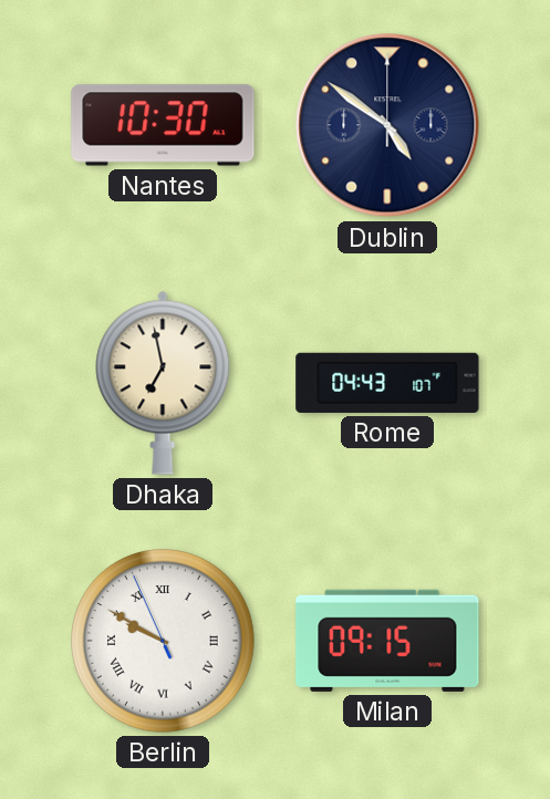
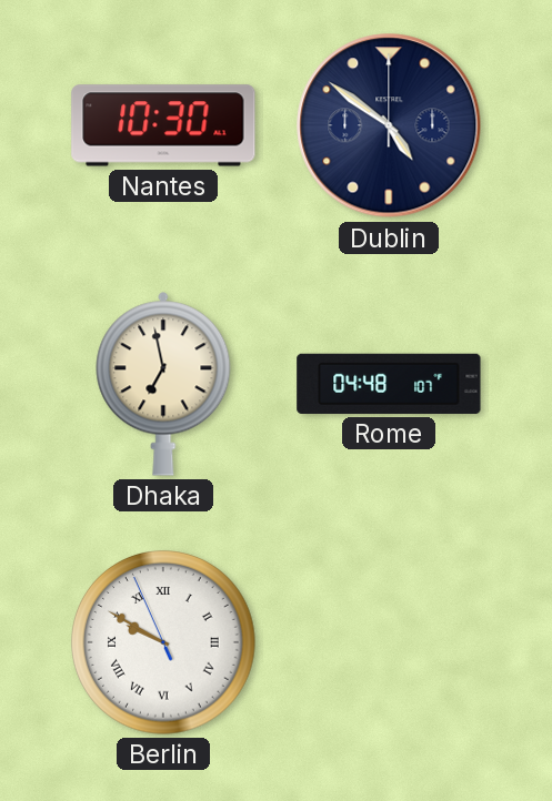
Rome: 04:43 -> 04:48
Milan: 09:15 -> none
